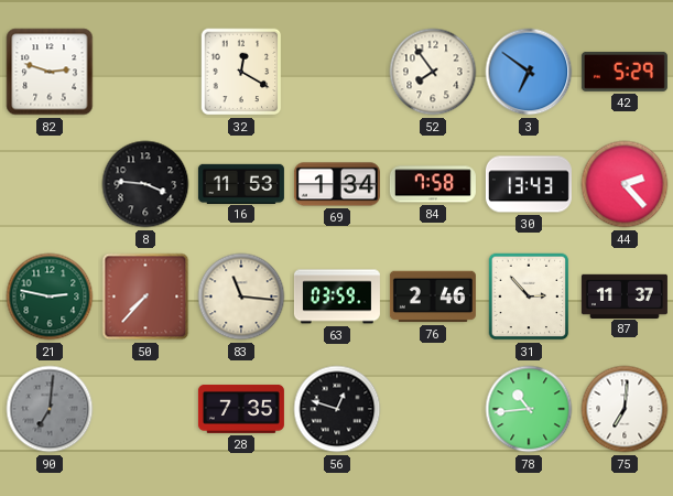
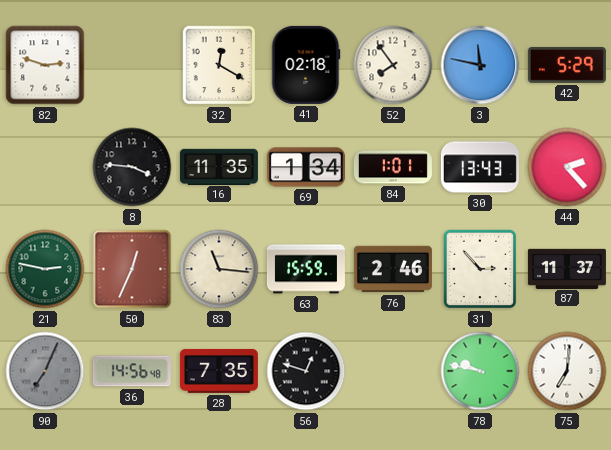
41: none -> 02:18
3: 6:51 -> 11:47
16: 11:53 -> 11:35
84: 7:58 -> 1:01
50: 7:37 -> 12:34
63: 03:59 -> 15:59
90: 7:01 -> 7:04
36: none -> 14:56
78: 10:44 -> 9:47
